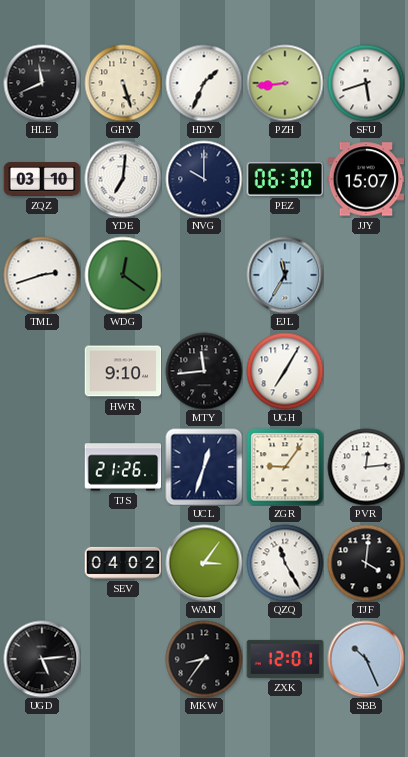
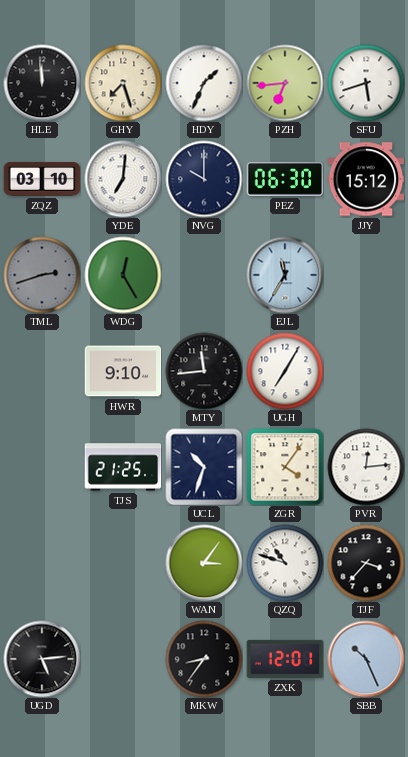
HLE: 11:41 -> 11:59
GHY: 5:27 -> 7:27
PZH: 8:44 -> 6:44
JJY: 15:07 -> 15:12
TML dial: white -> grey
WDG: 12:21 -> 12:25
TJS: 21:26 -> 21:25
UCL: 12:33 -> 10:33
ZGR: 9:06 -> 4:06
SEV: 04:02 -> none
QZQ: 11:25 -> 10:48
TJF: 4:01 -> 3:37
